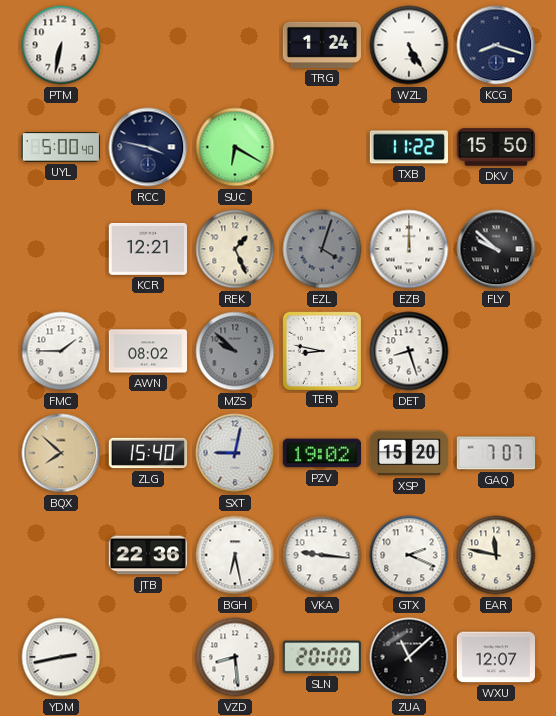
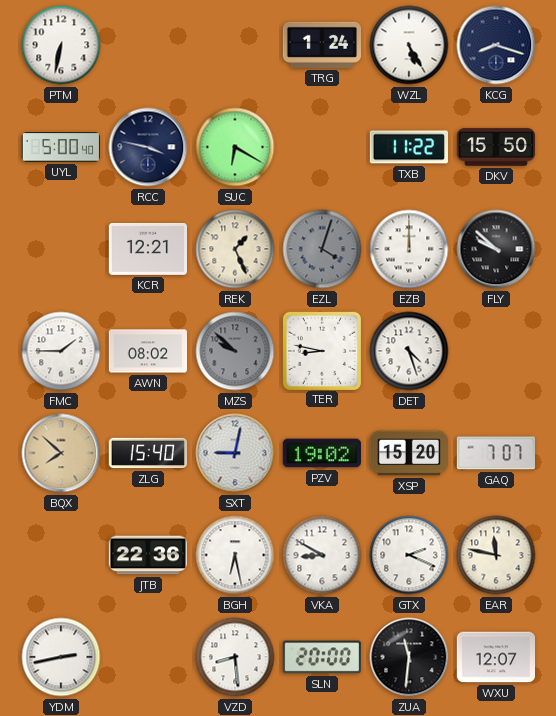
DET: 8:27 -> 4:27
VKA: 9:16 -> 8:50
ZUA: 11:08 -> 11:31
